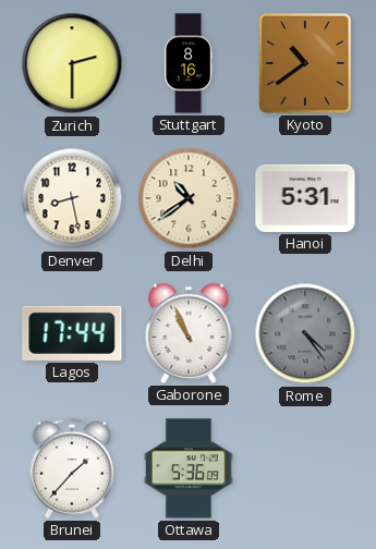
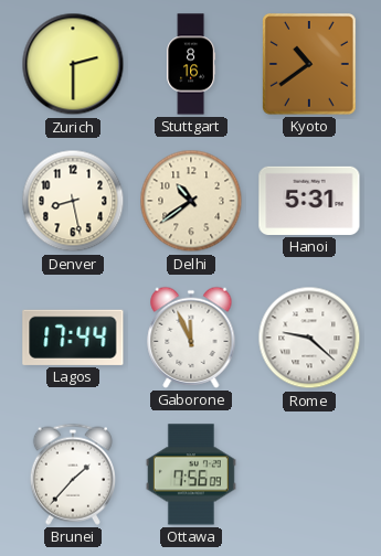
Gaborone: 10:56 -> 11:56
Rome: 4:24 -> 9:22
Rome dial: grey -> white
Ottawa: 5:36 -> 7:56
